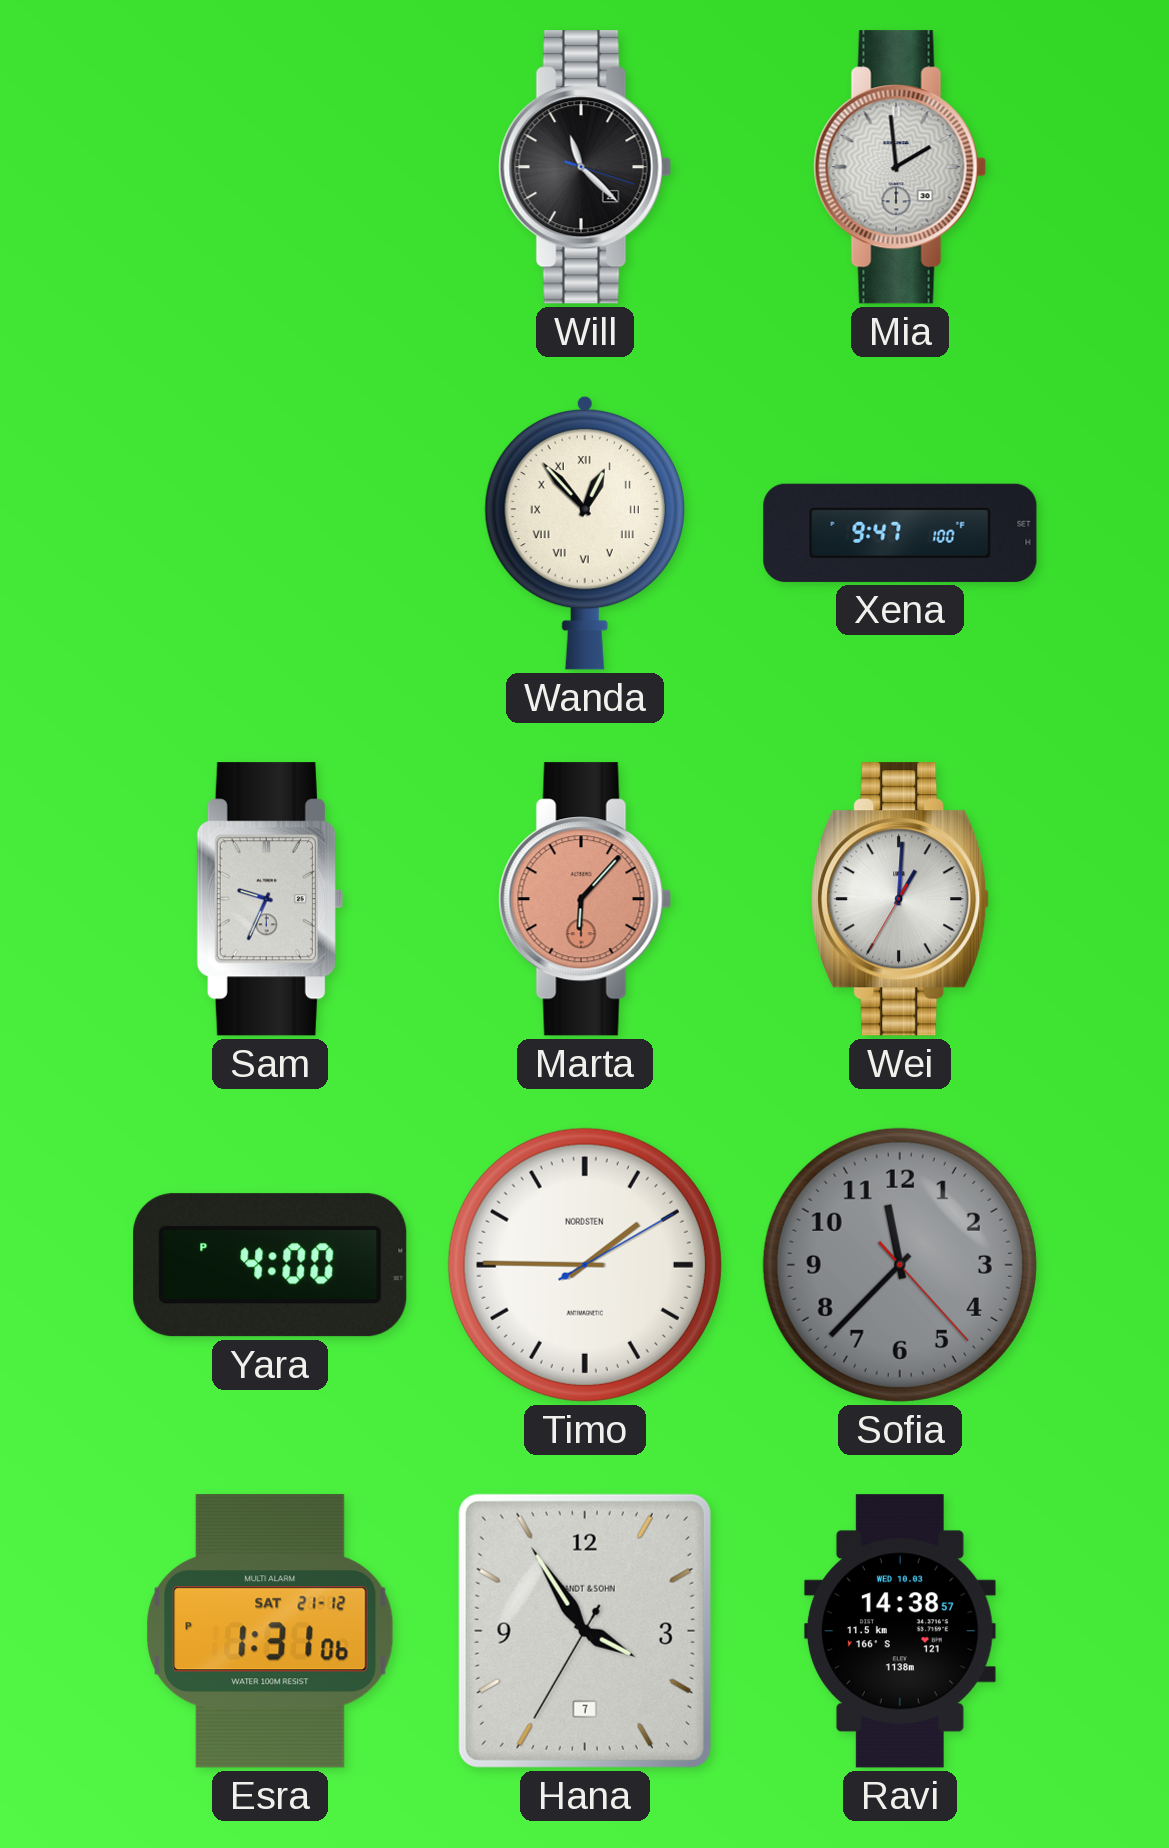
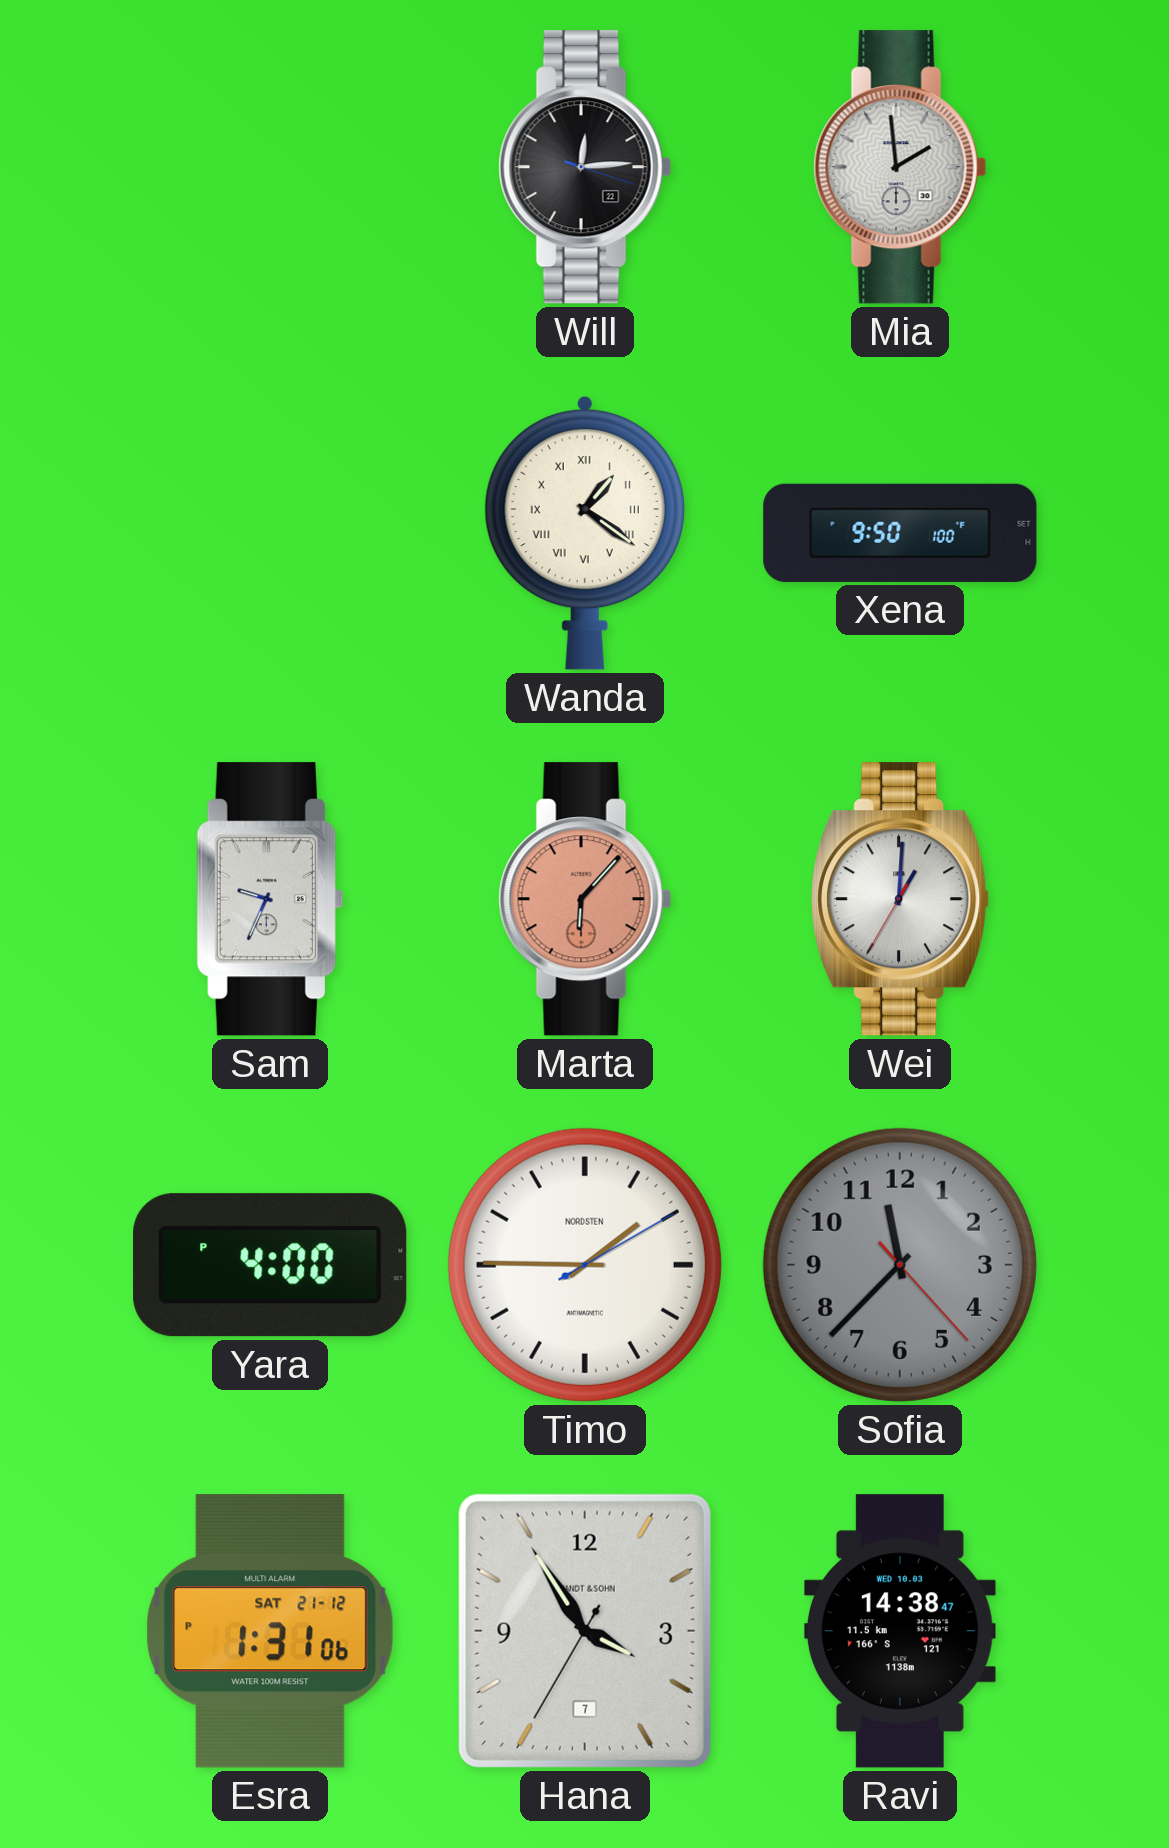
Will: 11:22 -> 12:14
Wanda: 12:53 -> 1:21
Xena: 9:47 -> 9:50
Ravi: 14:38:57 -> 14:38:47
